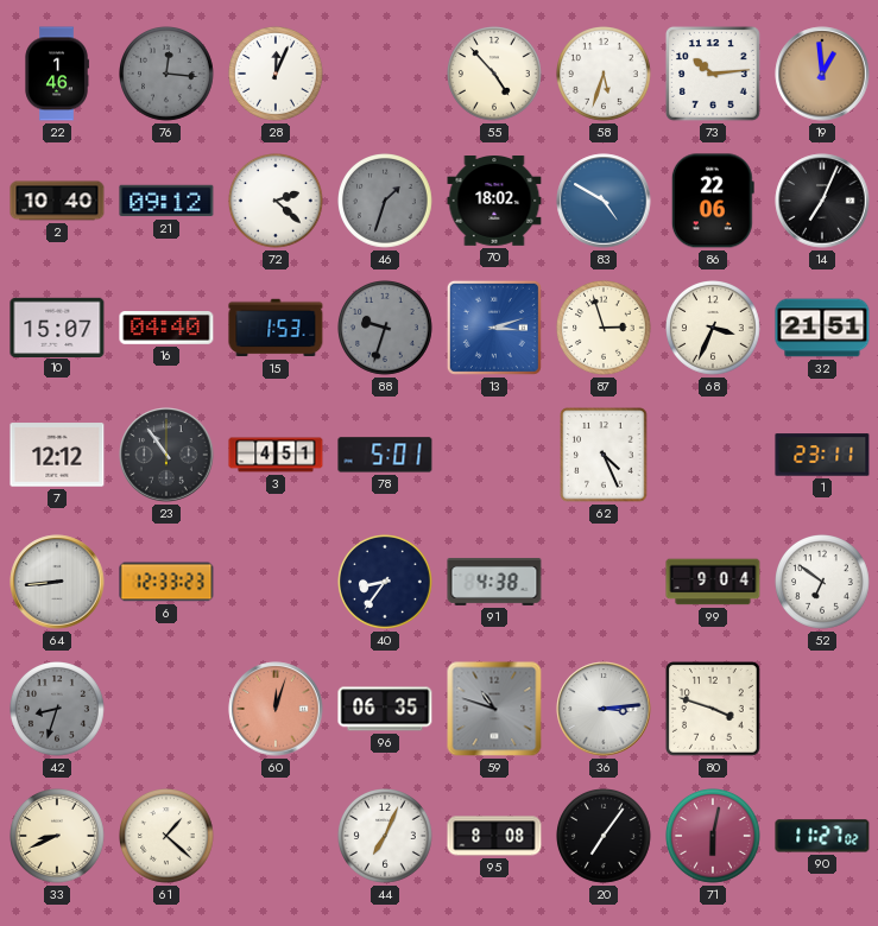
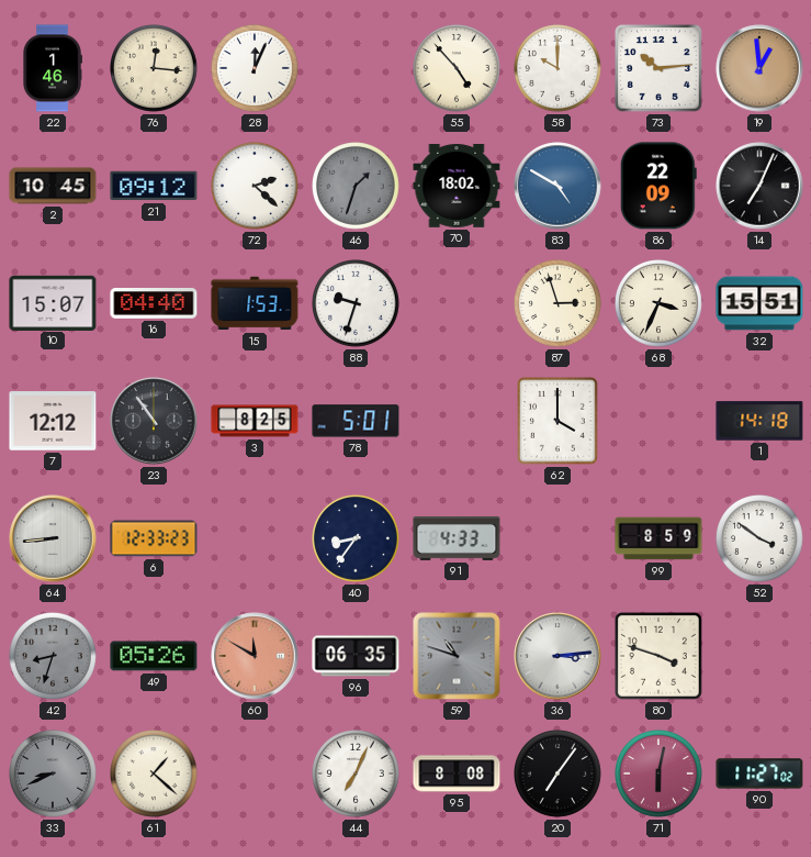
76 dial: grey -> cream
58: 5:33 -> 10:00
2: 10:40 -> 10:45
86: 22:06 -> 22:09
88 dial: grey -> white
13: 3:12 -> none
32: 21:51 -> 15:51
3: 4:51 -> 8:25
62: 4:26 -> 4:00
1: 23:11 -> 14:18
91: 4:38 -> 4:33
99: 9:04 -> 8:59
52: 6:51 -> 3:51
49: none -> 05:26
60: 12:03 -> 11:50
33 dial: cream -> grey
